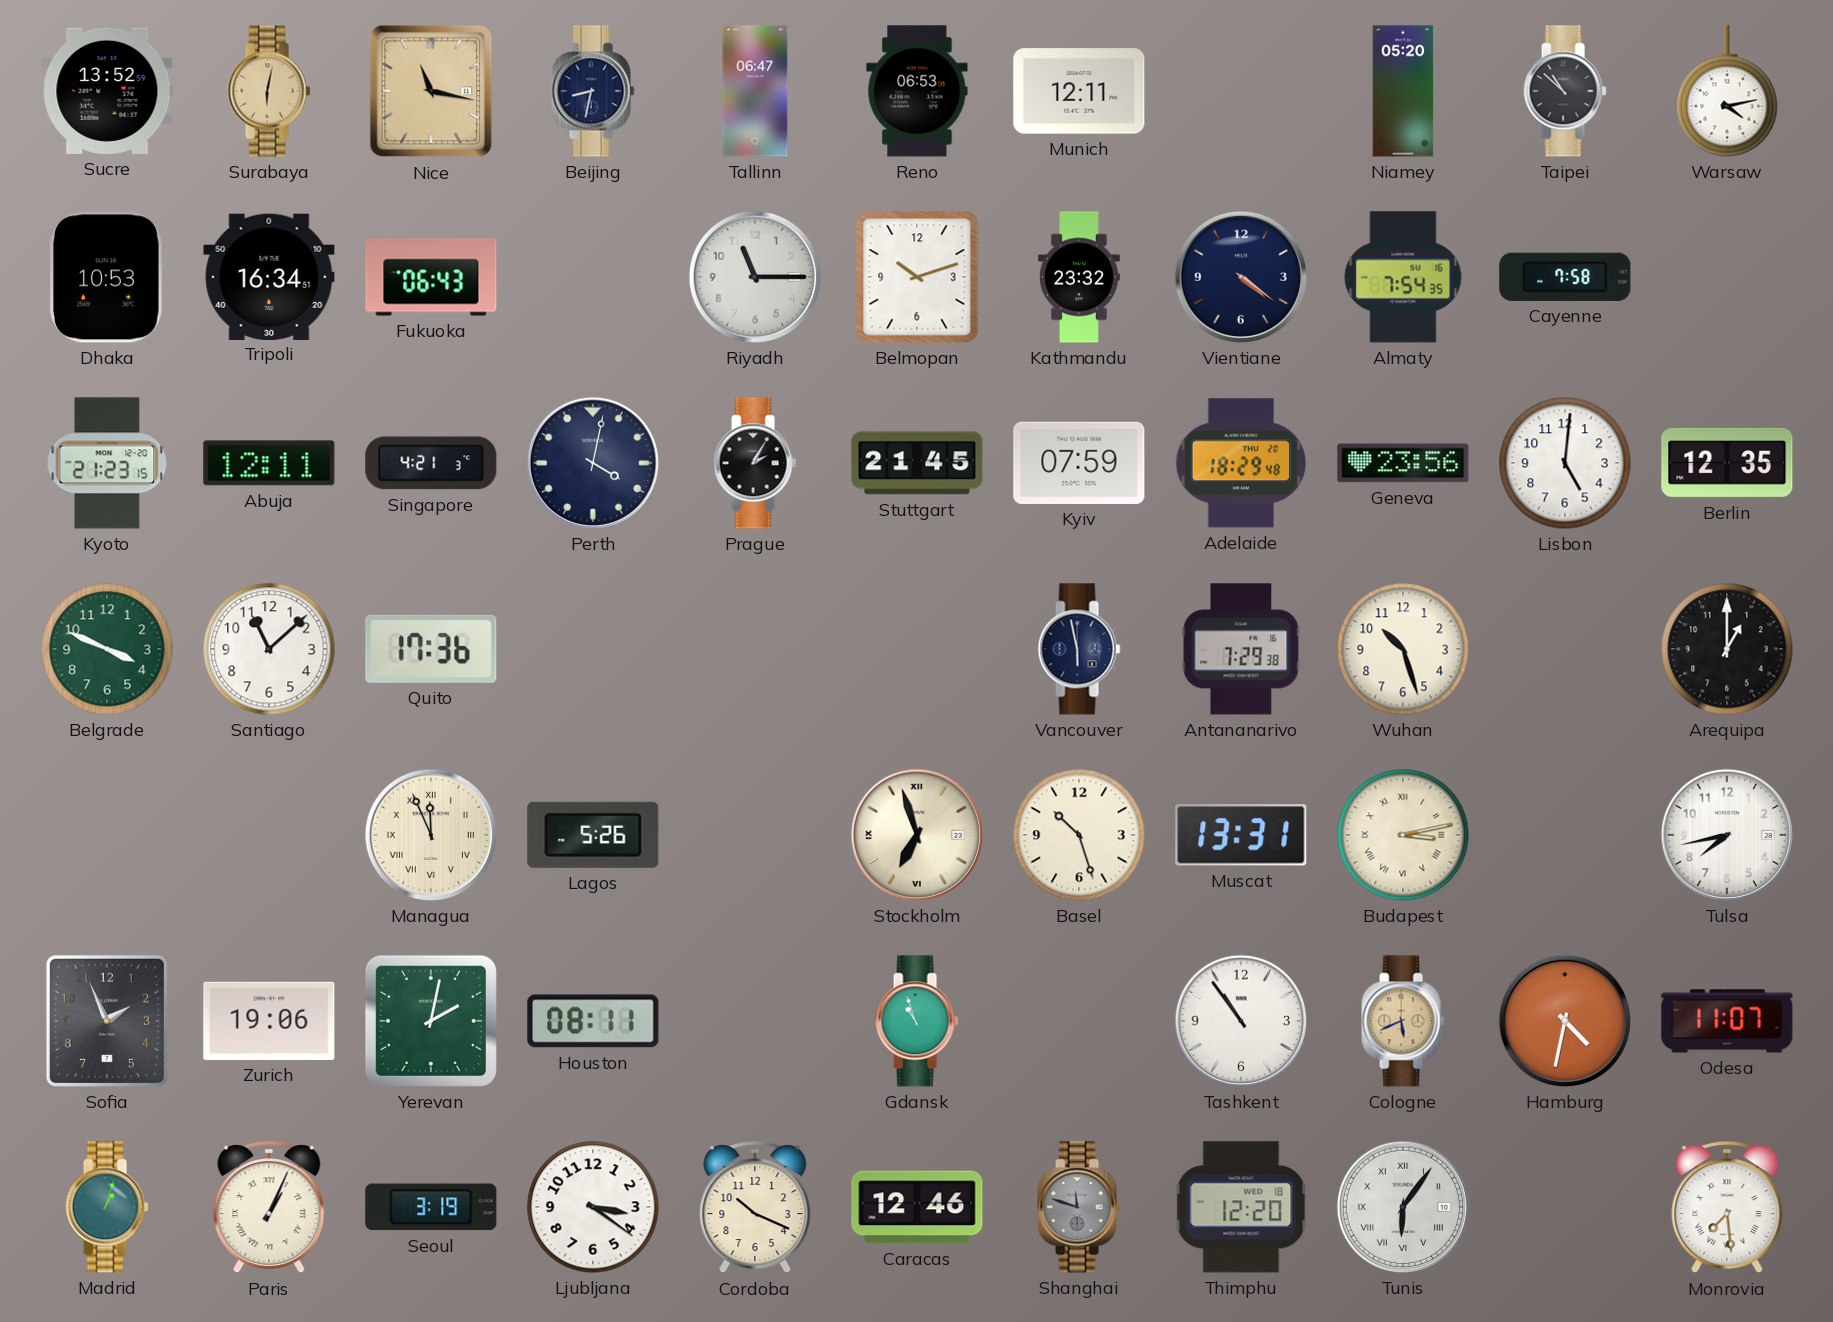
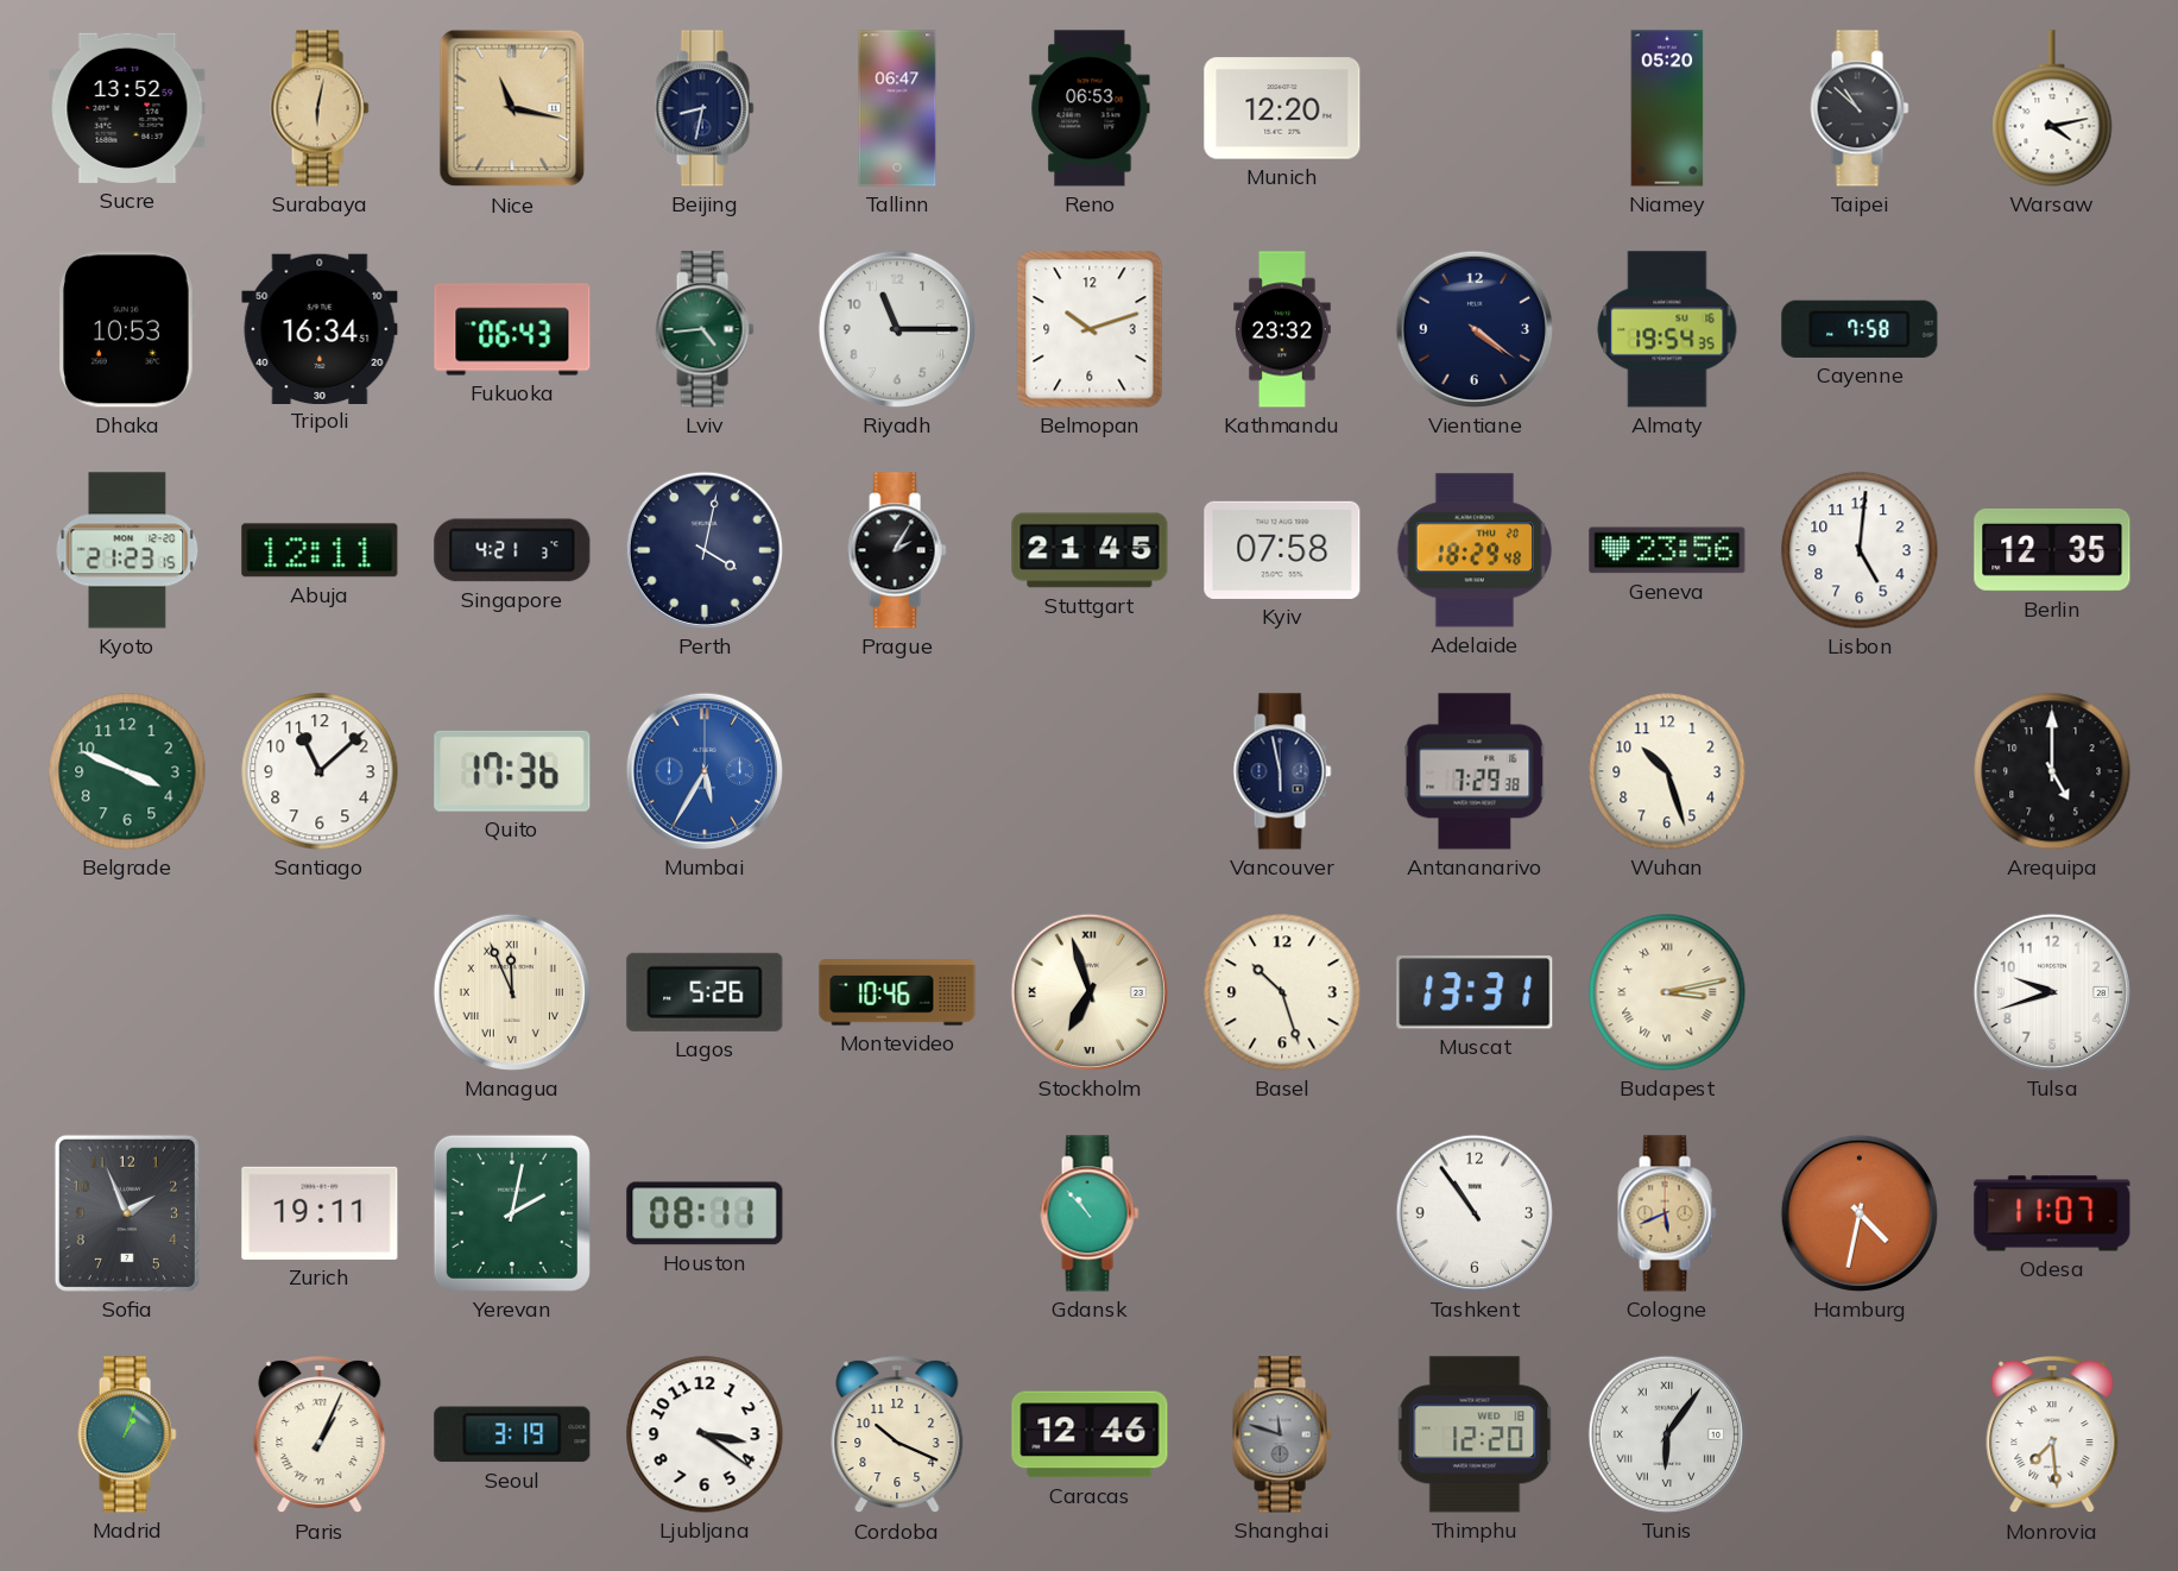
Munich: 12:11 -> 12:20
Lviv: none -> 4:44
Almaty: 7:54 -> 19:54
Kyiv: 07:59 -> 07:58
Mumbai: none -> 5:35
Arequipa: 1:00 -> 5:00
Montevideo: none -> 10:46
Tulsa: 7:43 -> 9:42
Zurich: 19:06 -> 19:11
Gdansk: 10:57 -> 10:53
